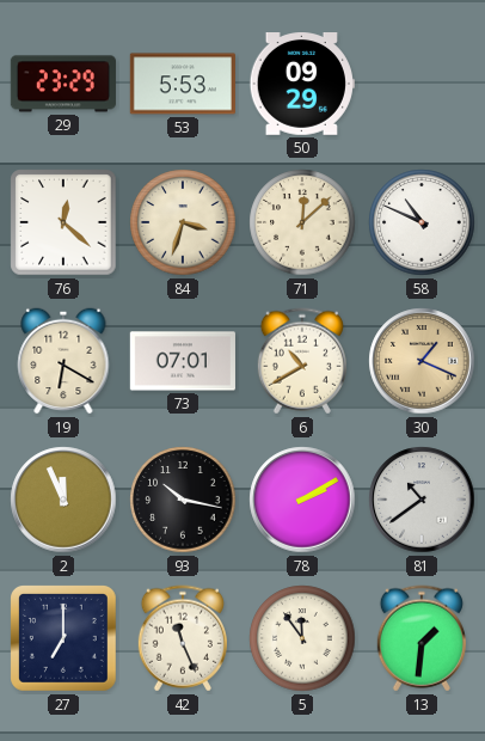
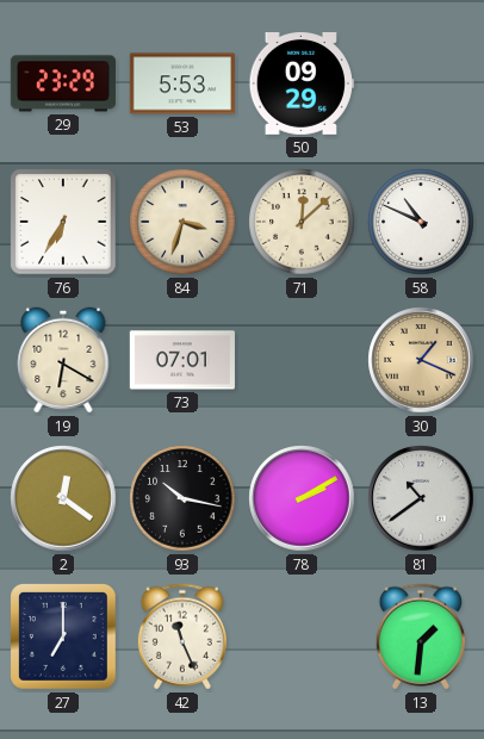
76: 12:22 -> 6:35
6: 10:40 -> none
2: 11:56 -> 12:21
5: 11:54 -> none
